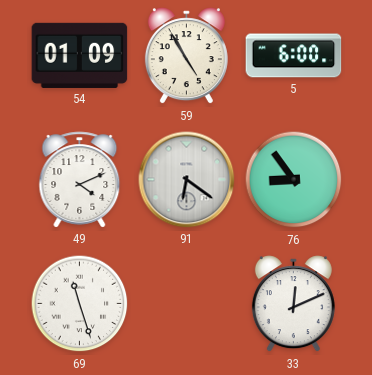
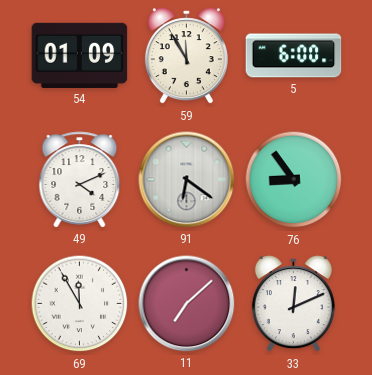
59: 4:55 -> 11:55
69: 11:27 -> 11:55
11: none -> 7:08
